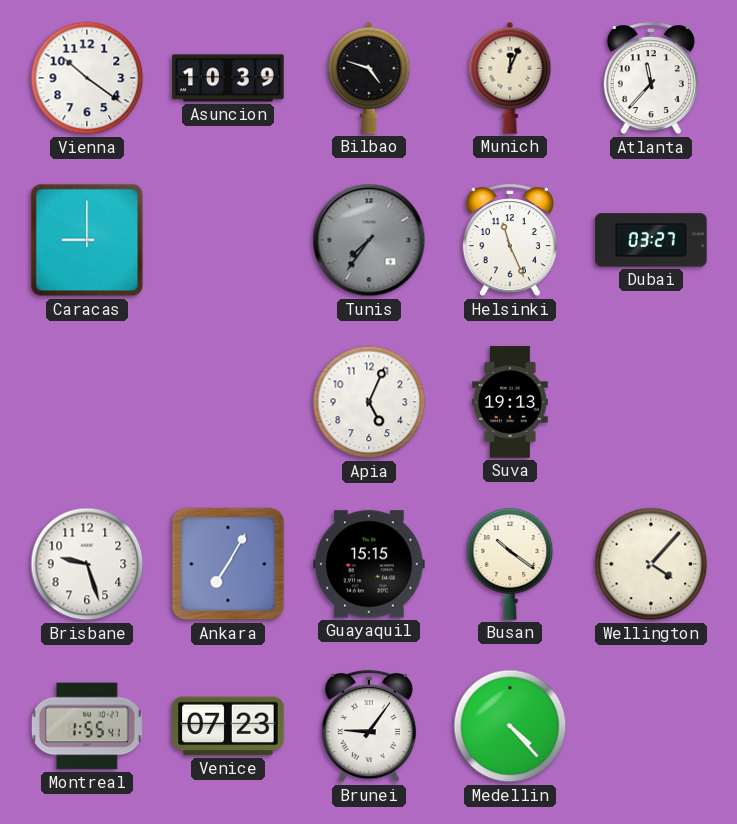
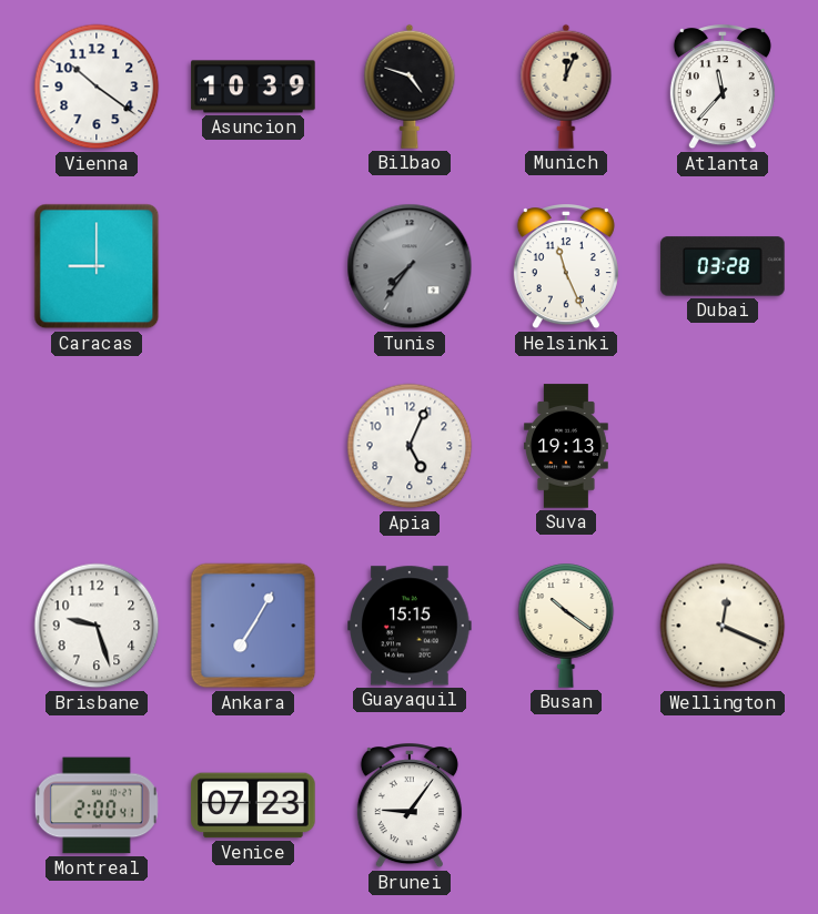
Dubai: 03:27 -> 03:28
Wellington: 4:07 -> 12:19
Montreal: 1:55 -> 2:00
Medellin: 4:23 -> none
